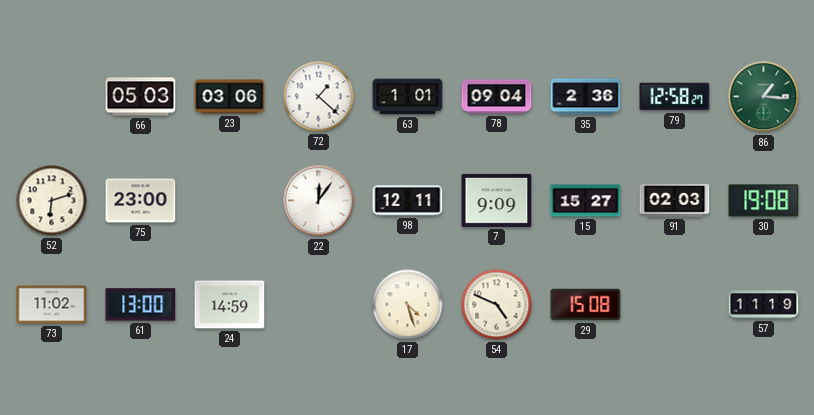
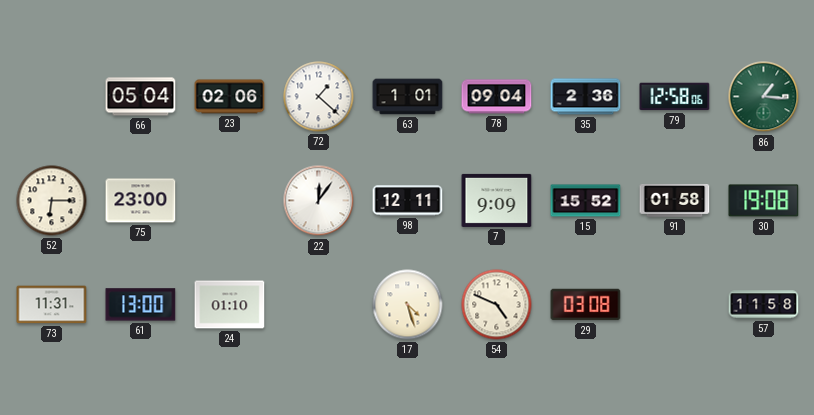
66: 05:03 -> 05:04
23: 03:06 -> 02:06
79: 12:58:27 -> 12:58:06
52: 6:12 -> 6:15
15: 15:27 -> 15:52
91: 02:03 -> 01:58
73: 11:02 -> 11:31
24: 14:59 -> 01:10
29: 15:08 -> 03:08
57: 11:19 -> 11:58
